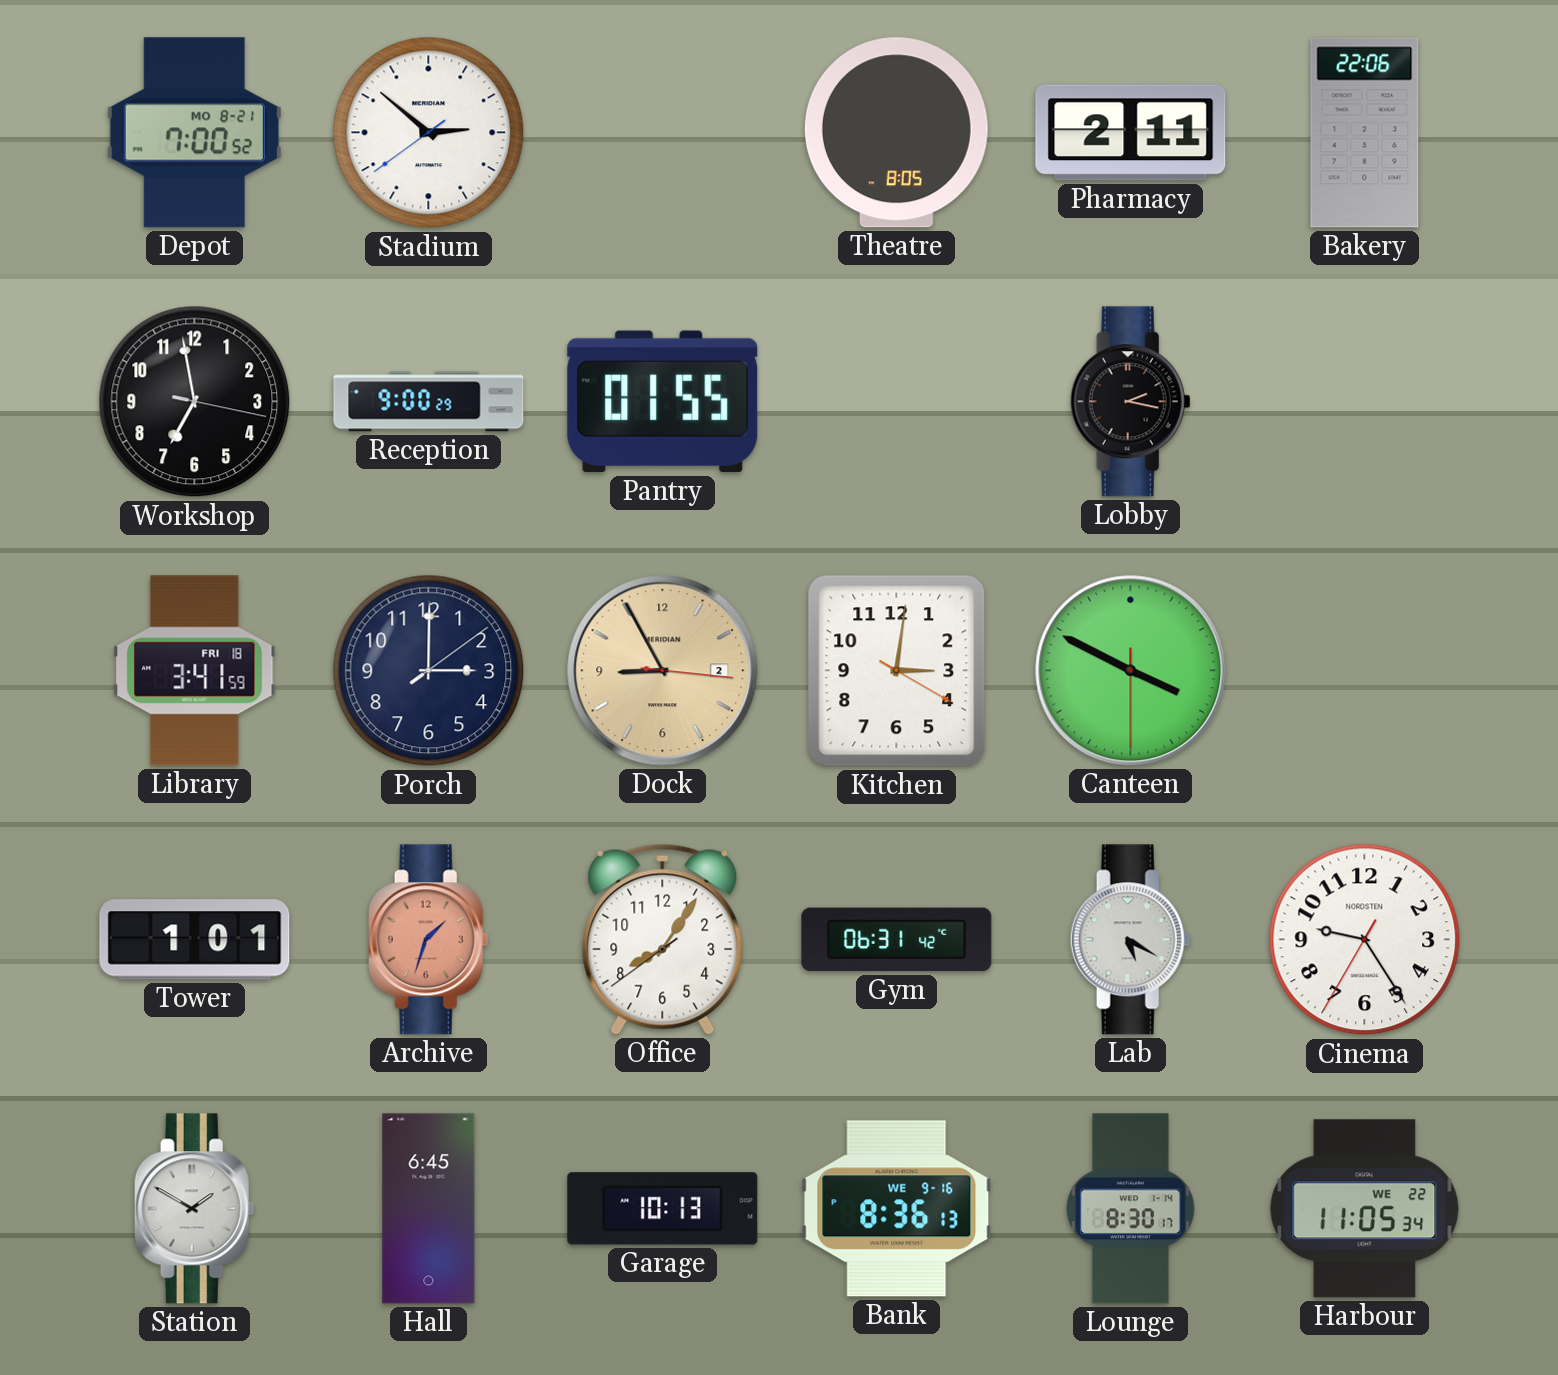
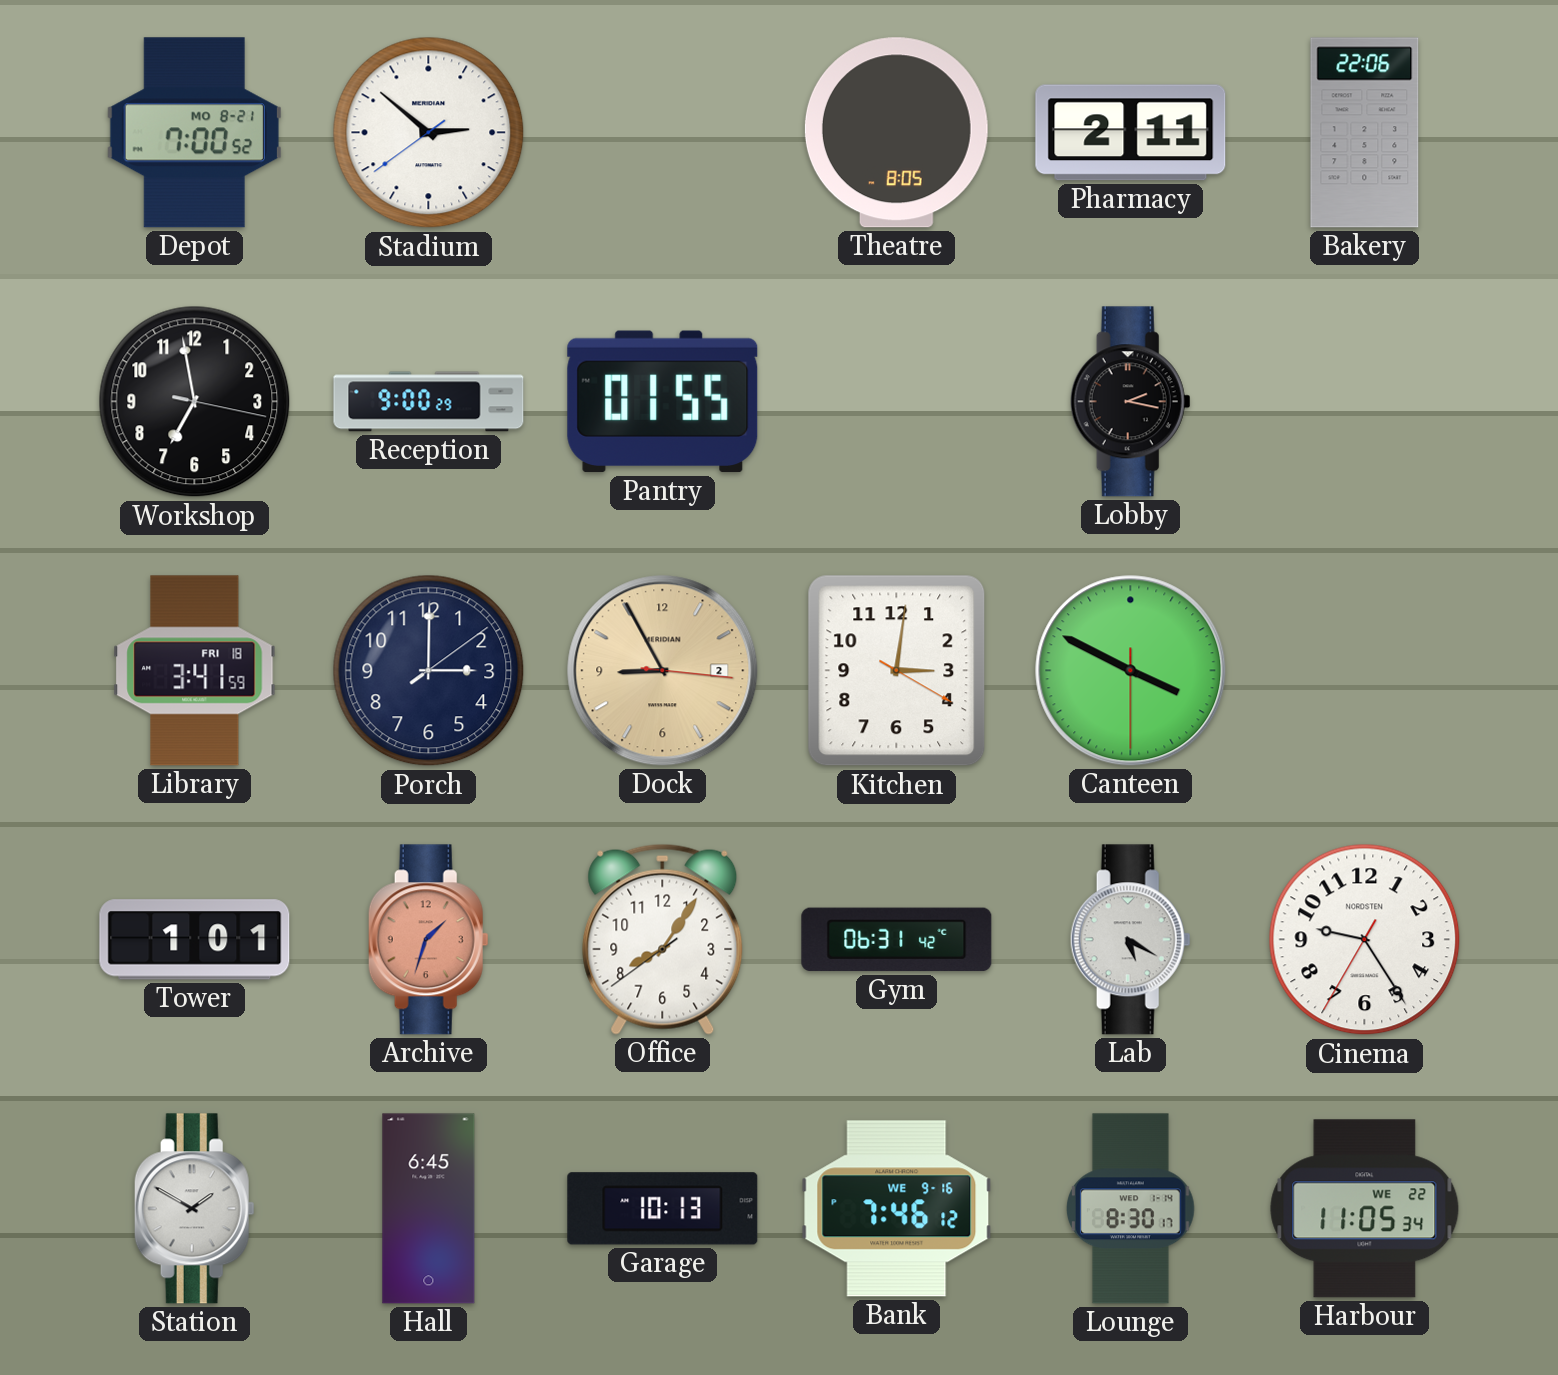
Bank: 8:36 -> 7:46
